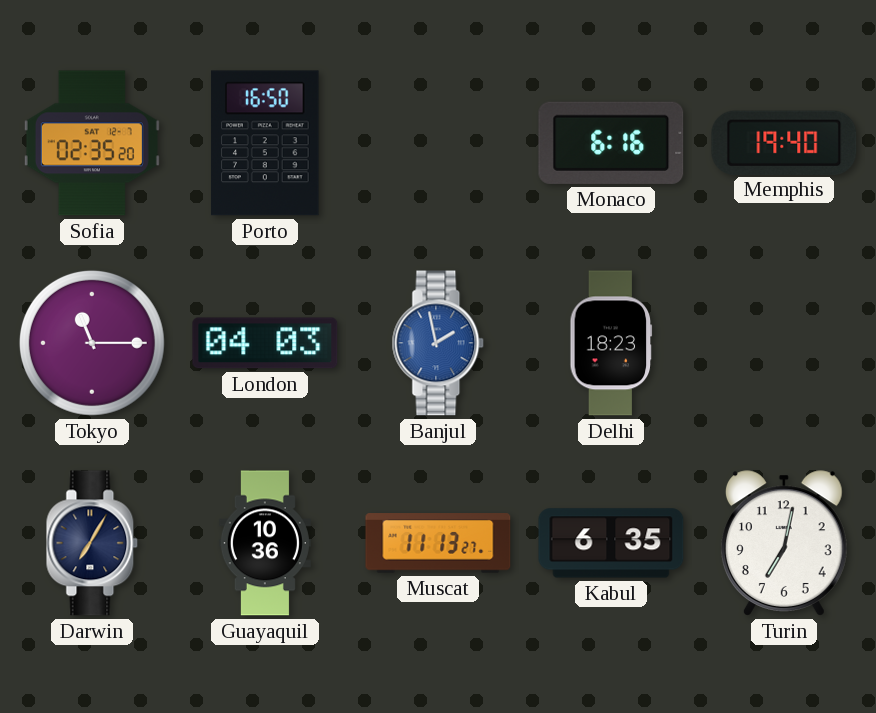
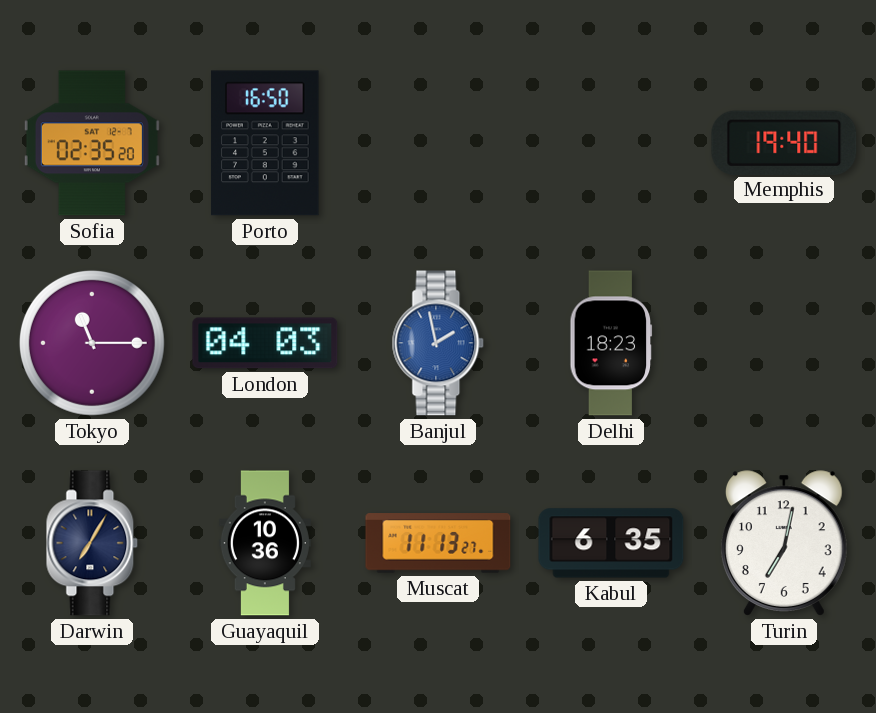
Monaco: 6:16 -> none
